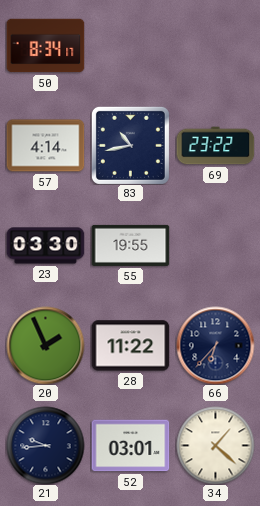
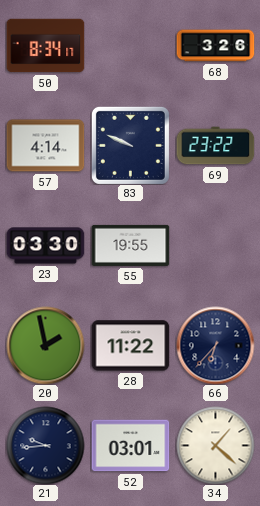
68: none -> 3:26
83: 10:43 -> 9:49
20: 1:56 -> 1:58
